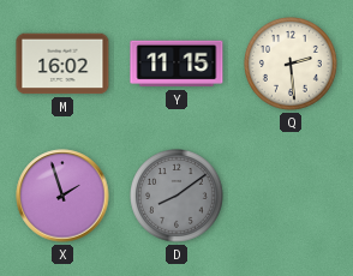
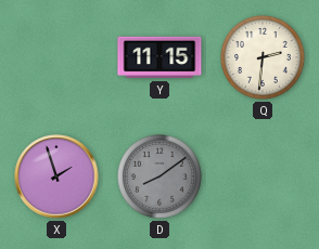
M: 16:02 -> none
Q: 2:29 -> 2:31
